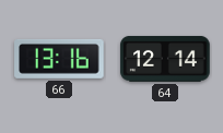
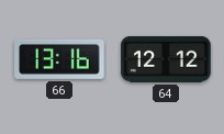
64: 12:14 -> 12:12
